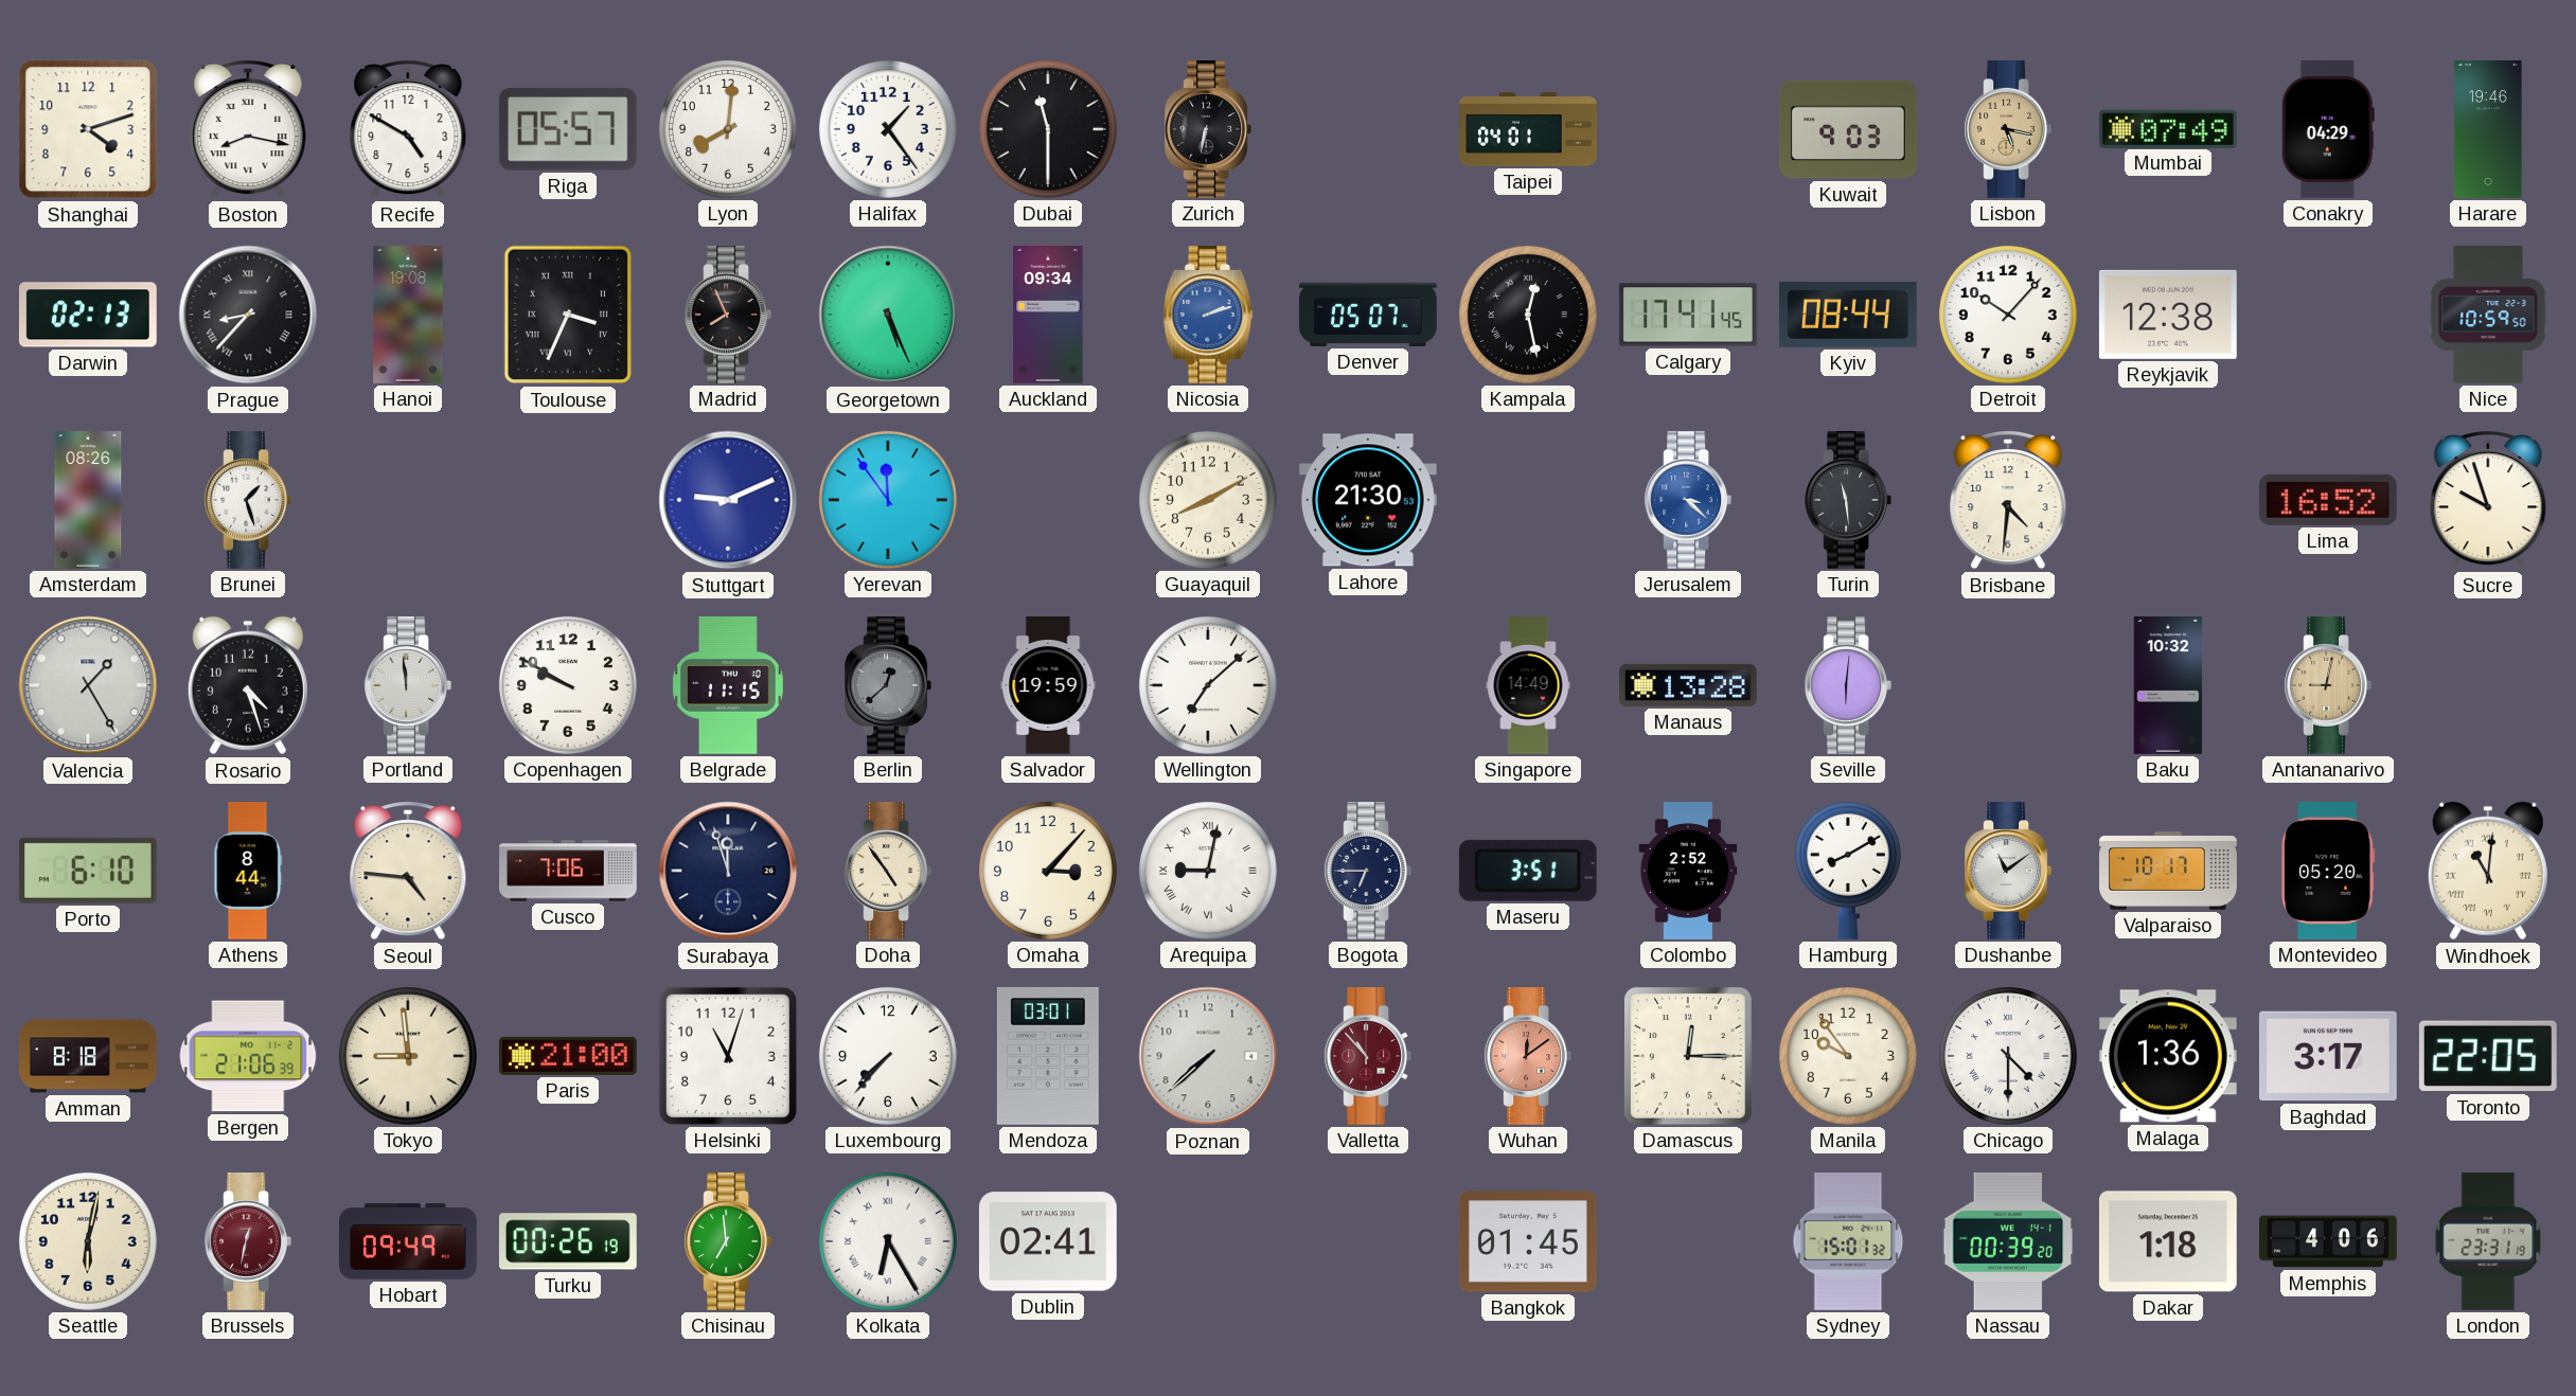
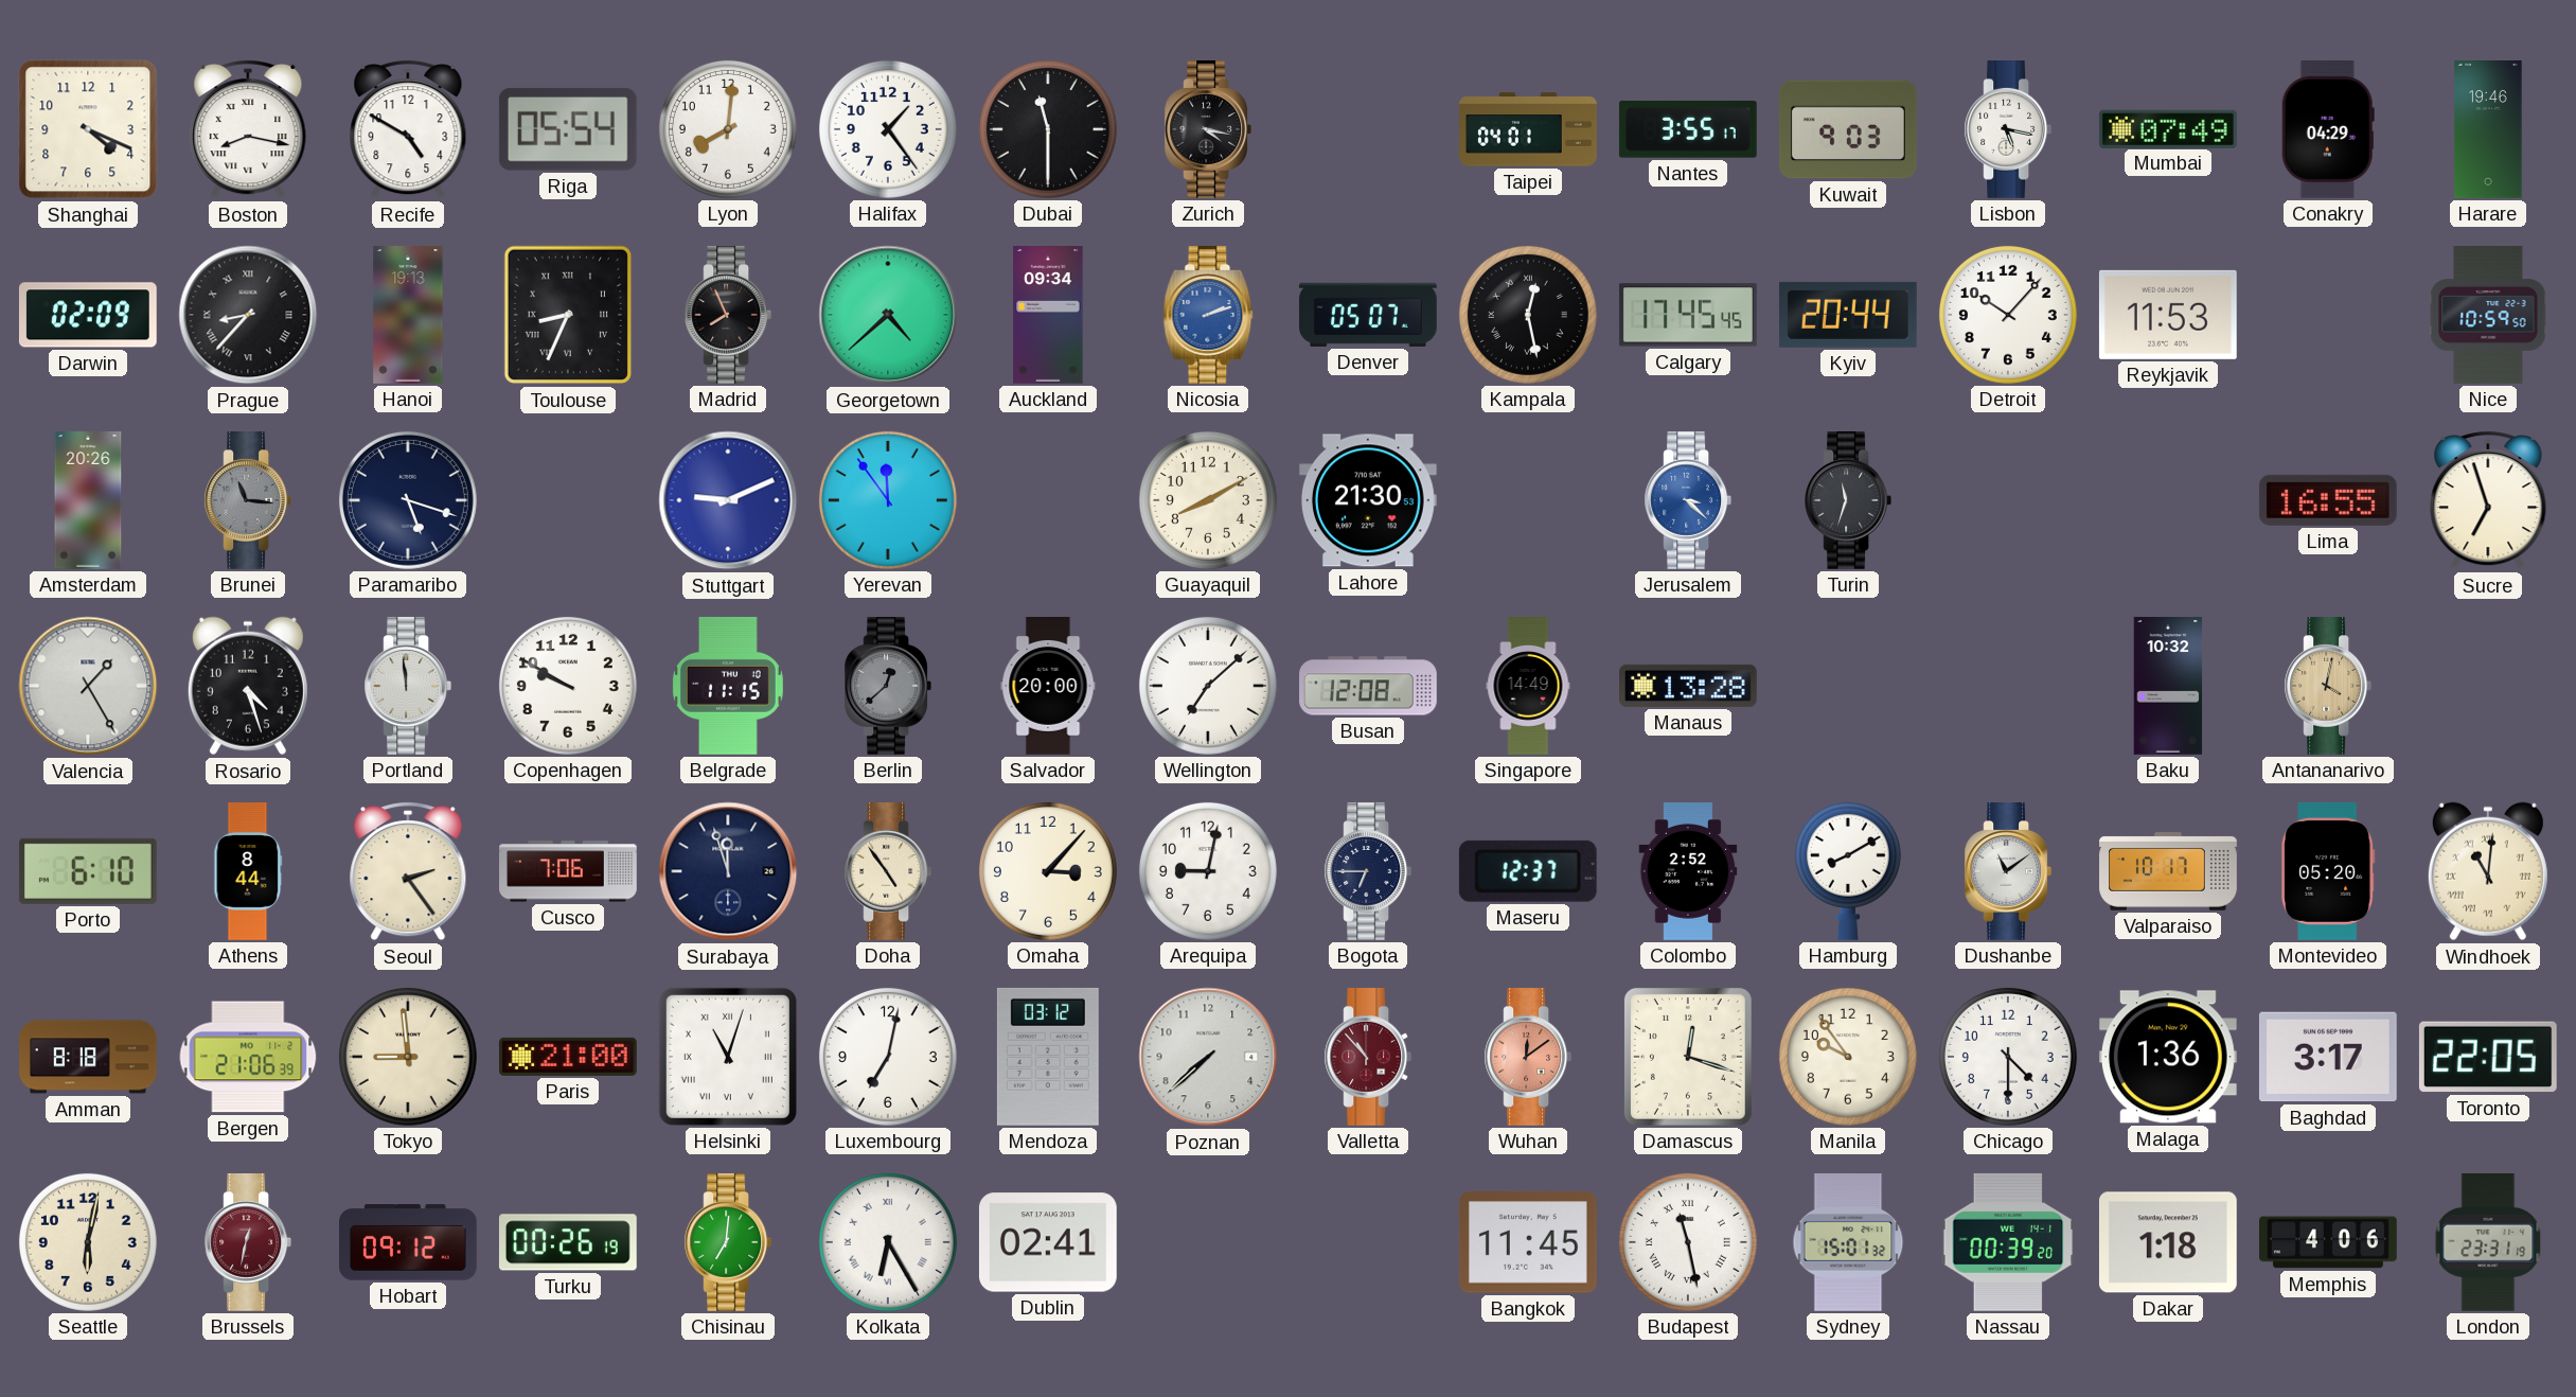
Shanghai: 4:12 -> 4:19
Riga: 05:57 -> 05:54
Zurich: 6:32 -> 4:17
Nantes: none -> 3:55
Lisbon dial: champagne -> white
Darwin: 02:13 -> 02:09
Hanoi: 19:08 -> 19:13
Toulouse: 3:34 -> 8:34
Georgetown: 5:26 -> 4:38
Calgary: 17:41 -> 17:45
Kyiv: 08:44 -> 20:44
Reykjavik: 12:38 -> 11:53
Amsterdam: 08:26 -> 20:26
Brunei: 1:27 -> 11:16
Brunei dial: white -> grey
Paramaribo: none -> 5:18
Turin: 11:29 -> 11:33
Brisbane: 4:31 -> none
Lima: 16:52 -> 16:55
Sucre: 9:57 -> 6:57
Salvador: 19:59 -> 20:00
Busan: none -> 12:08
Seville: 6:01 -> none
Antananarivo: 9:02 -> 4:02
Seoul: 4:46 -> 2:24
Arequipa numerals: Roman -> Arabic
Maseru: 3:51 -> 12:37
Helsinki numerals: Arabic -> Roman
Luxembourg: 7:37 -> 7:02
Mendoza: 03:01 -> 03:12
Damascus: 12:15 -> 12:18
Chicago numerals: Roman -> Arabic
Hobart: 09:49 -> 09:12
Chisinau: 6:59 -> 7:01
Bangkok: 01:45 -> 11:45
Budapest: none -> 11:28
